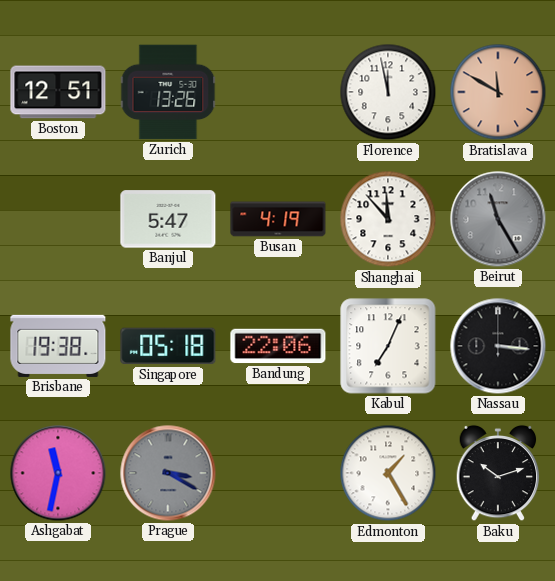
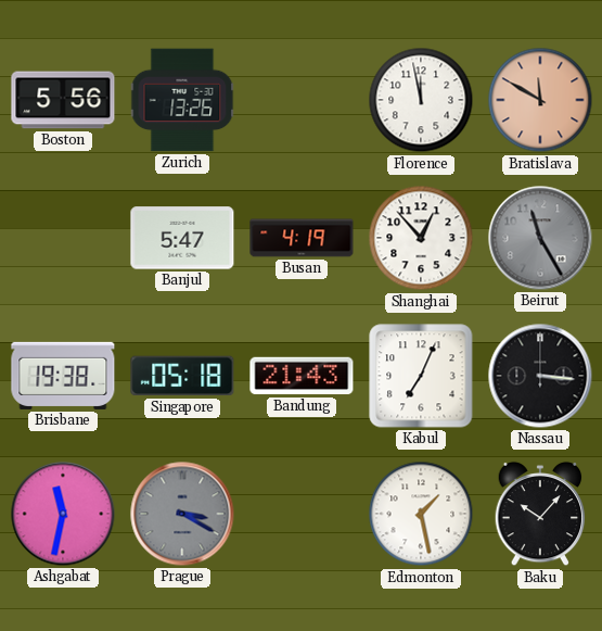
Boston: 12:51 -> 5:56
Shanghai: 11:53 -> 12:53
Bandung: 22:06 -> 21:43
Edmonton: 1:25 -> 1:28
Baku: 10:12 -> 10:07
